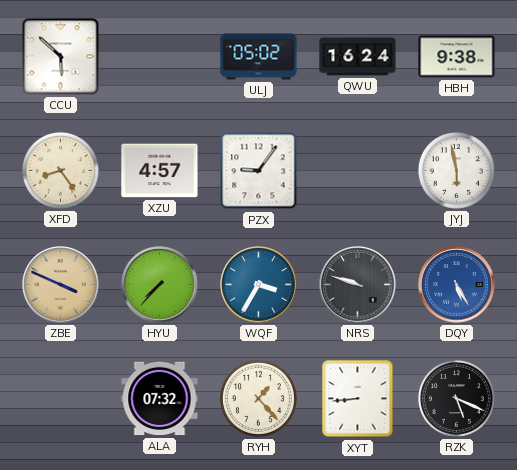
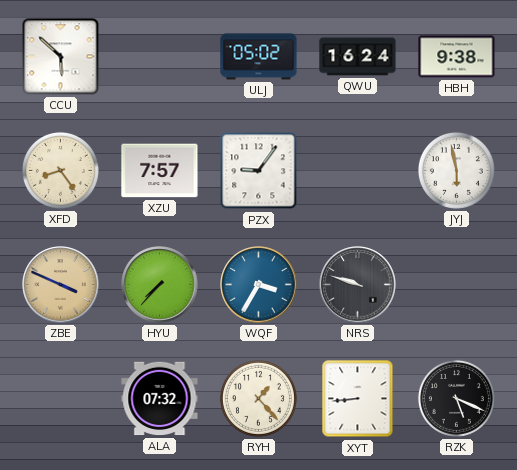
XZU: 4:57 -> 7:57
DQY: 5:25 -> none
